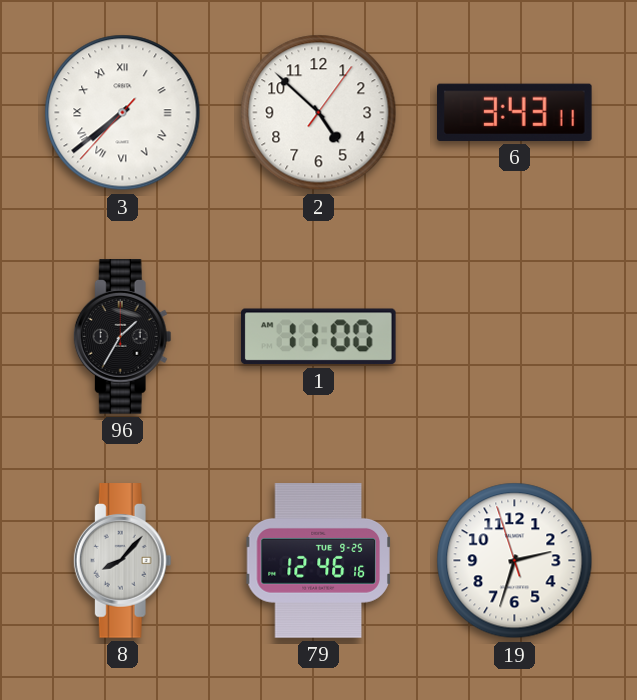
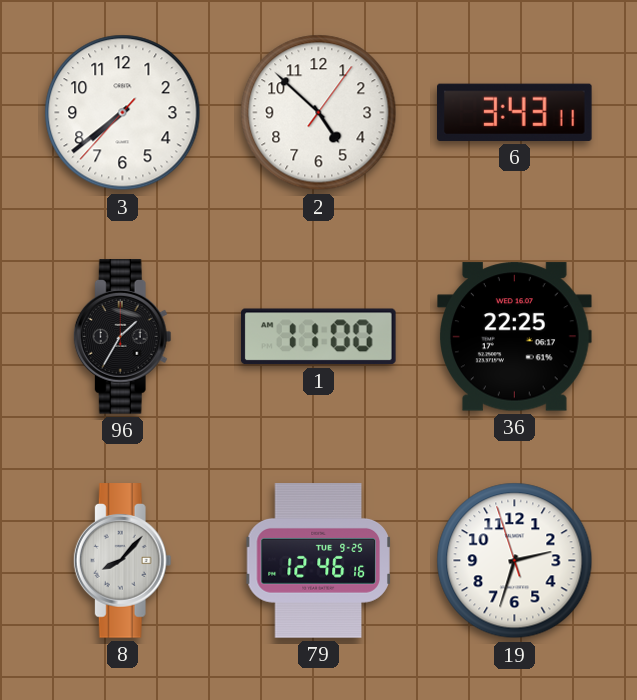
3 numerals: Roman -> Arabic
36: none -> 22:25
